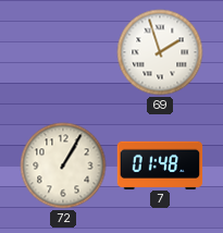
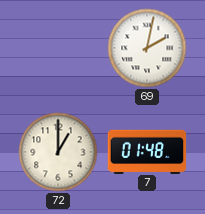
69: 1:57 -> 2:02
72: 1:05 -> 1:00
